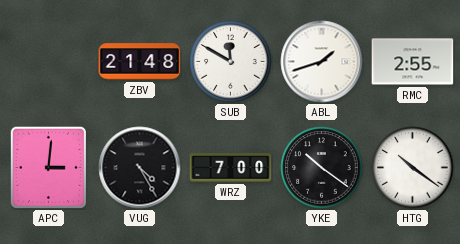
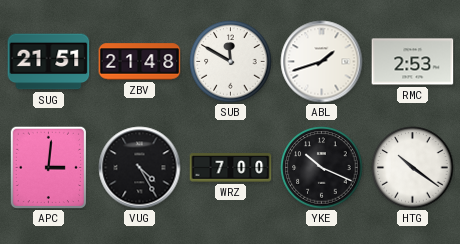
SUG: none -> 21:51
RMC: 2:55 -> 2:53
YKE: 10:21 -> 10:19
